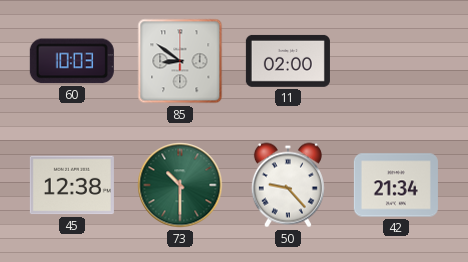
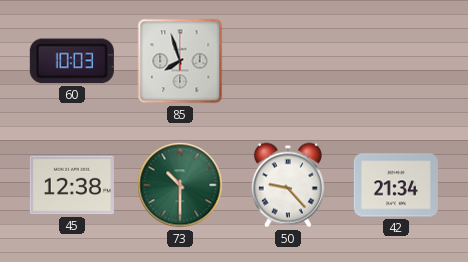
85: 8:51 -> 7:57
11: 02:00 -> none
